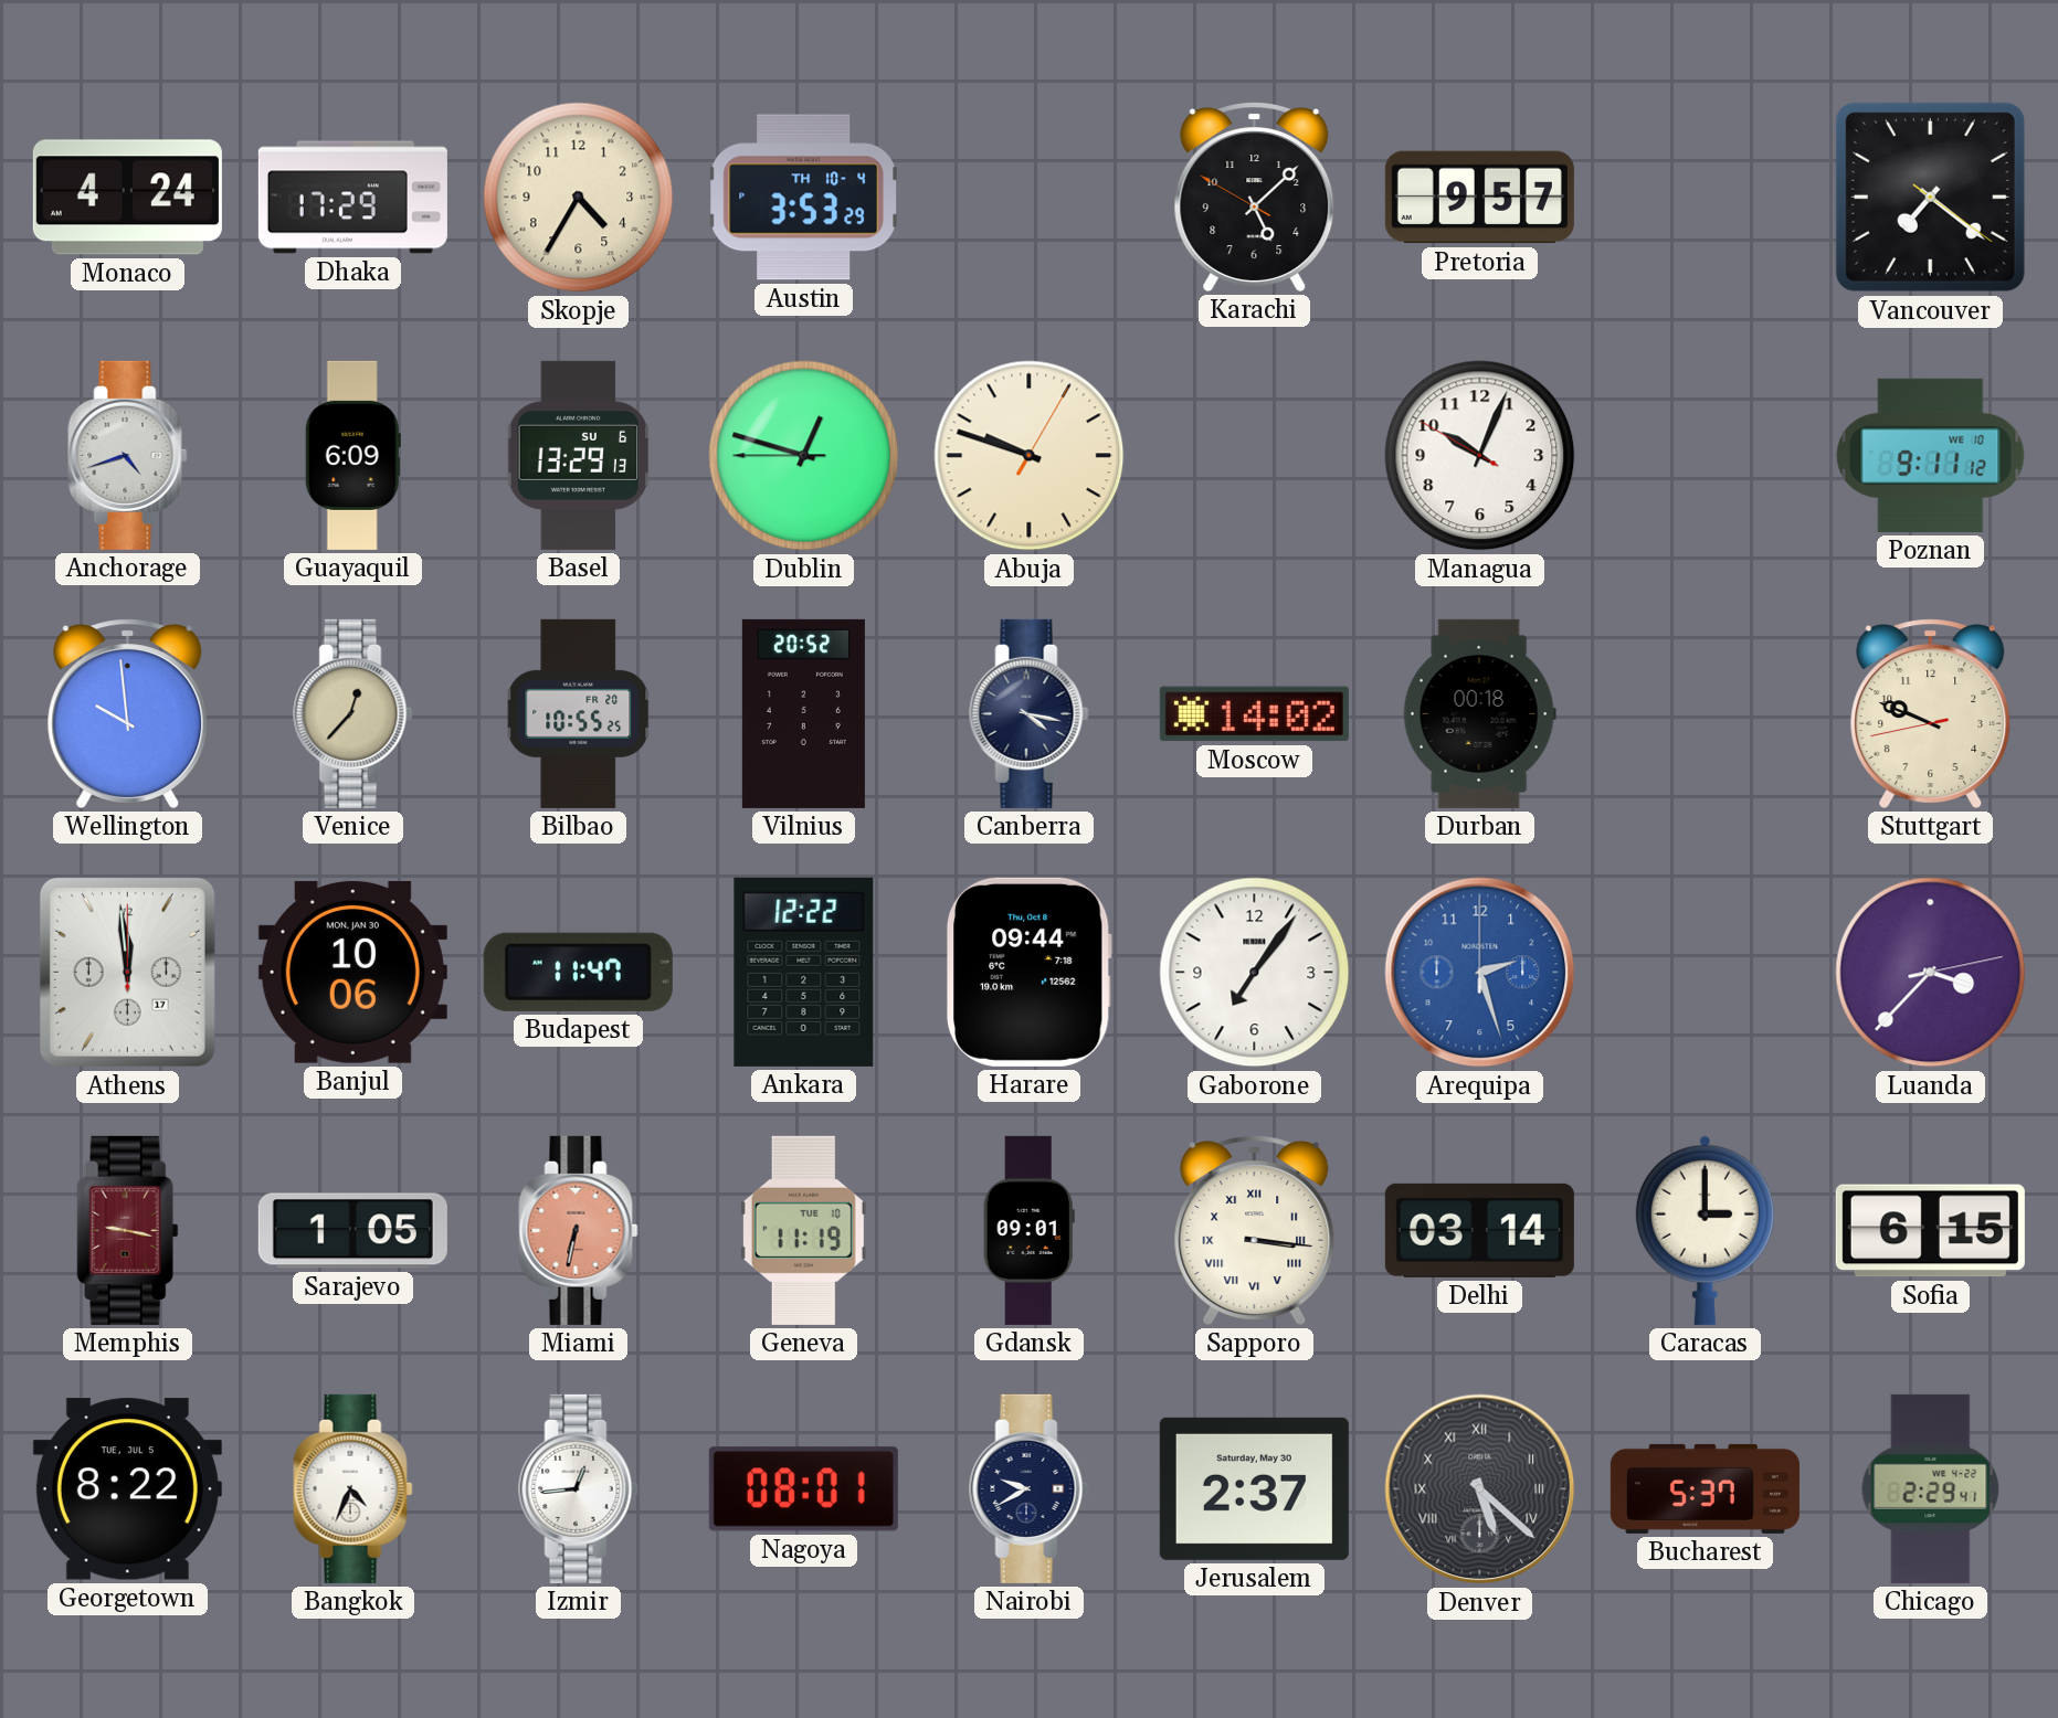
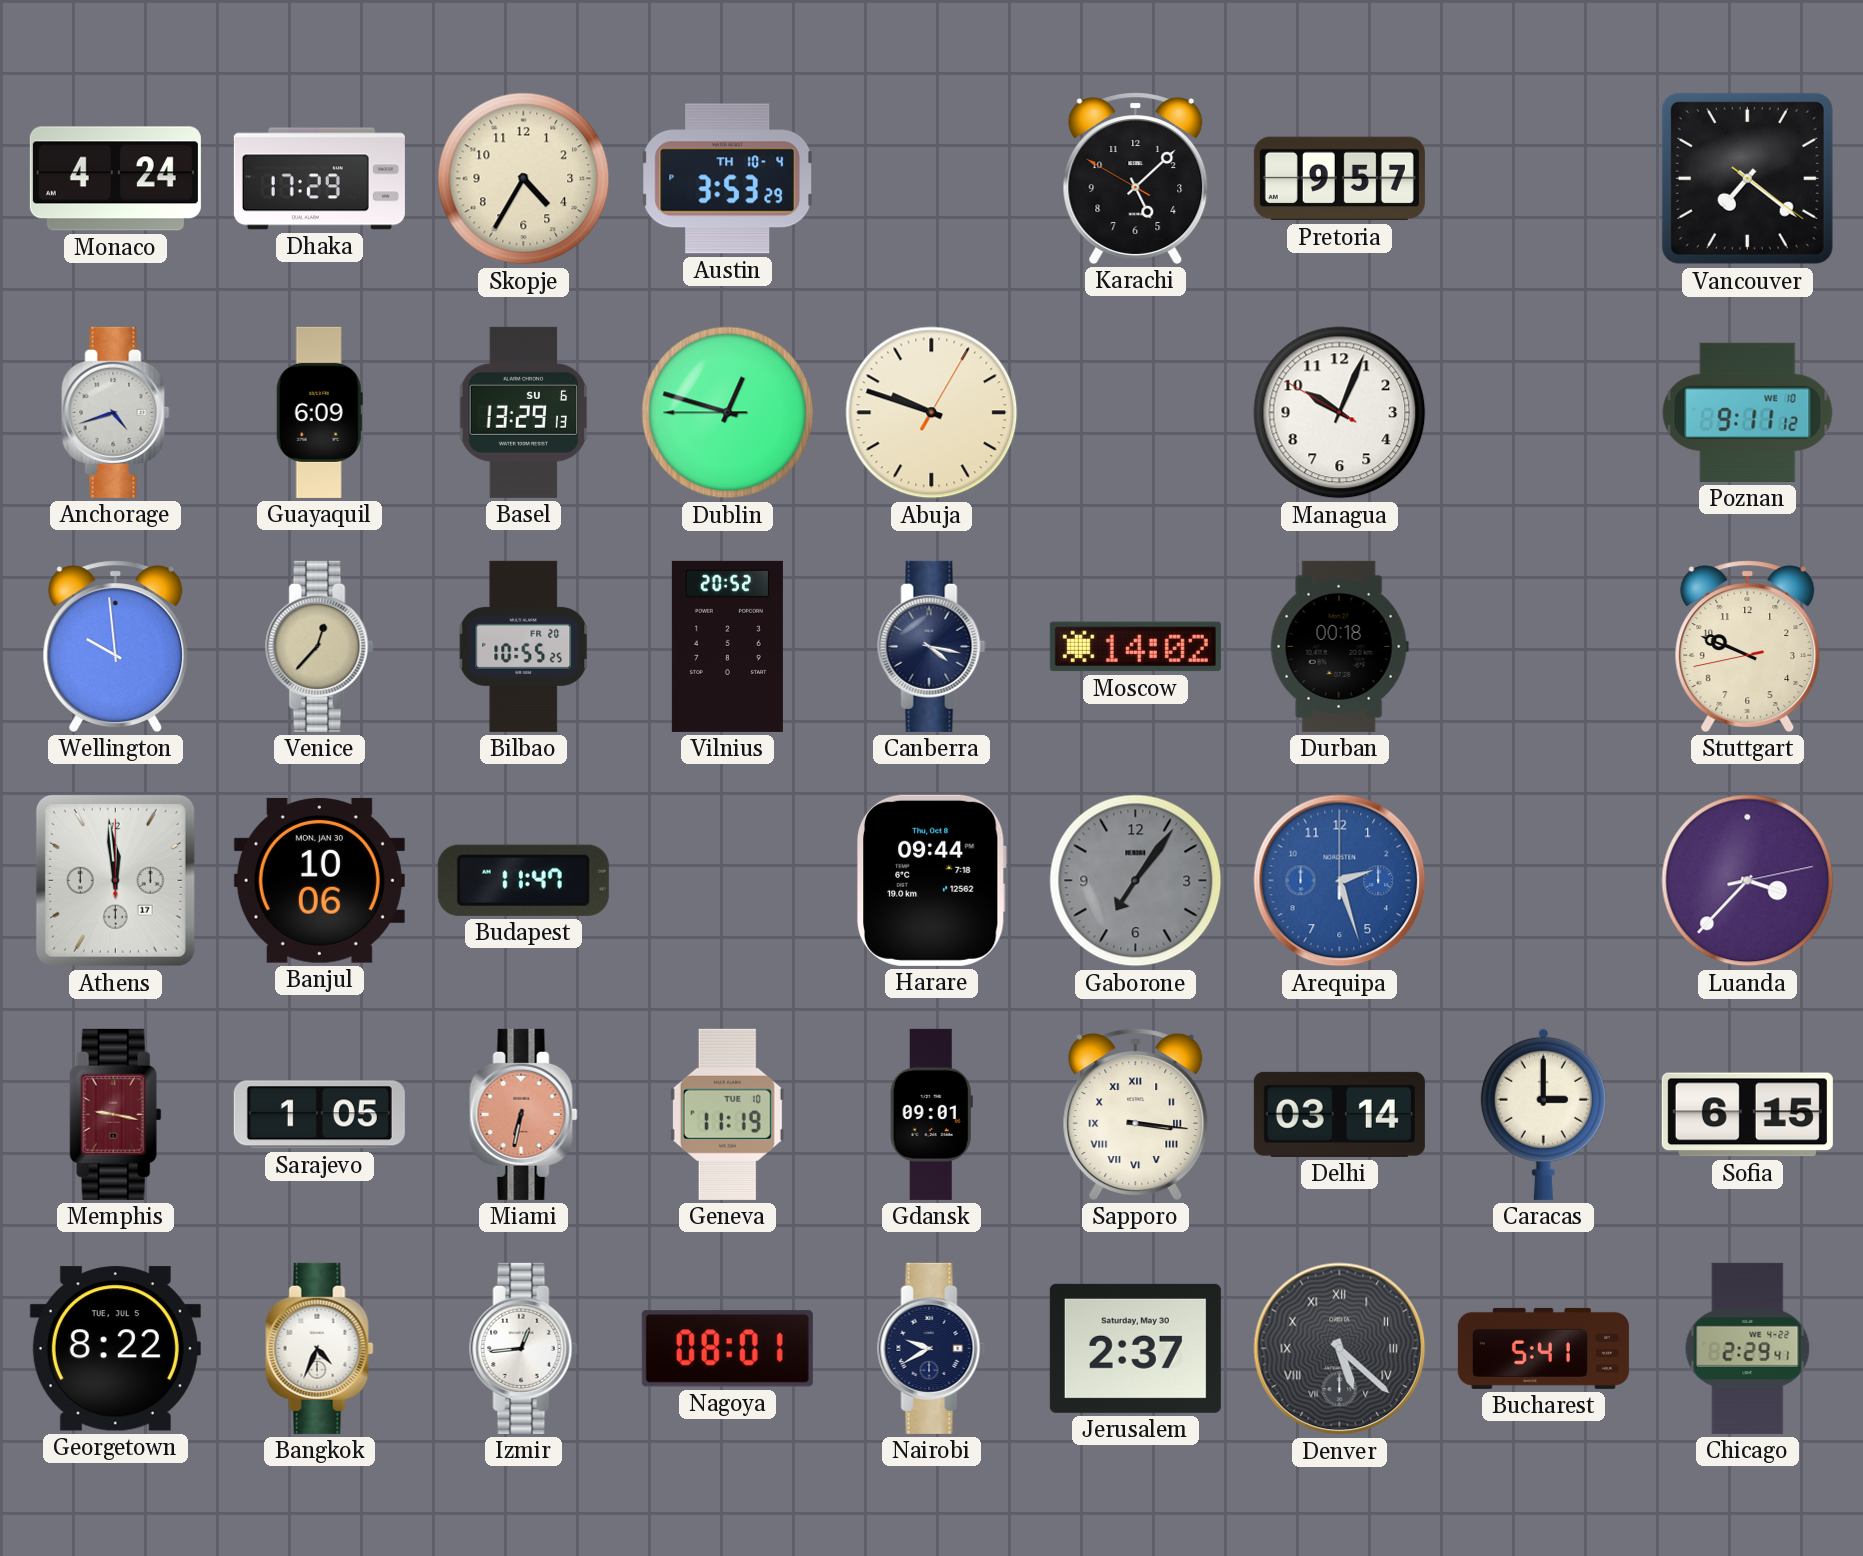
Ankara: 12:22 -> none
Gaborone dial: white -> grey
Bucharest: 5:37 -> 5:41
